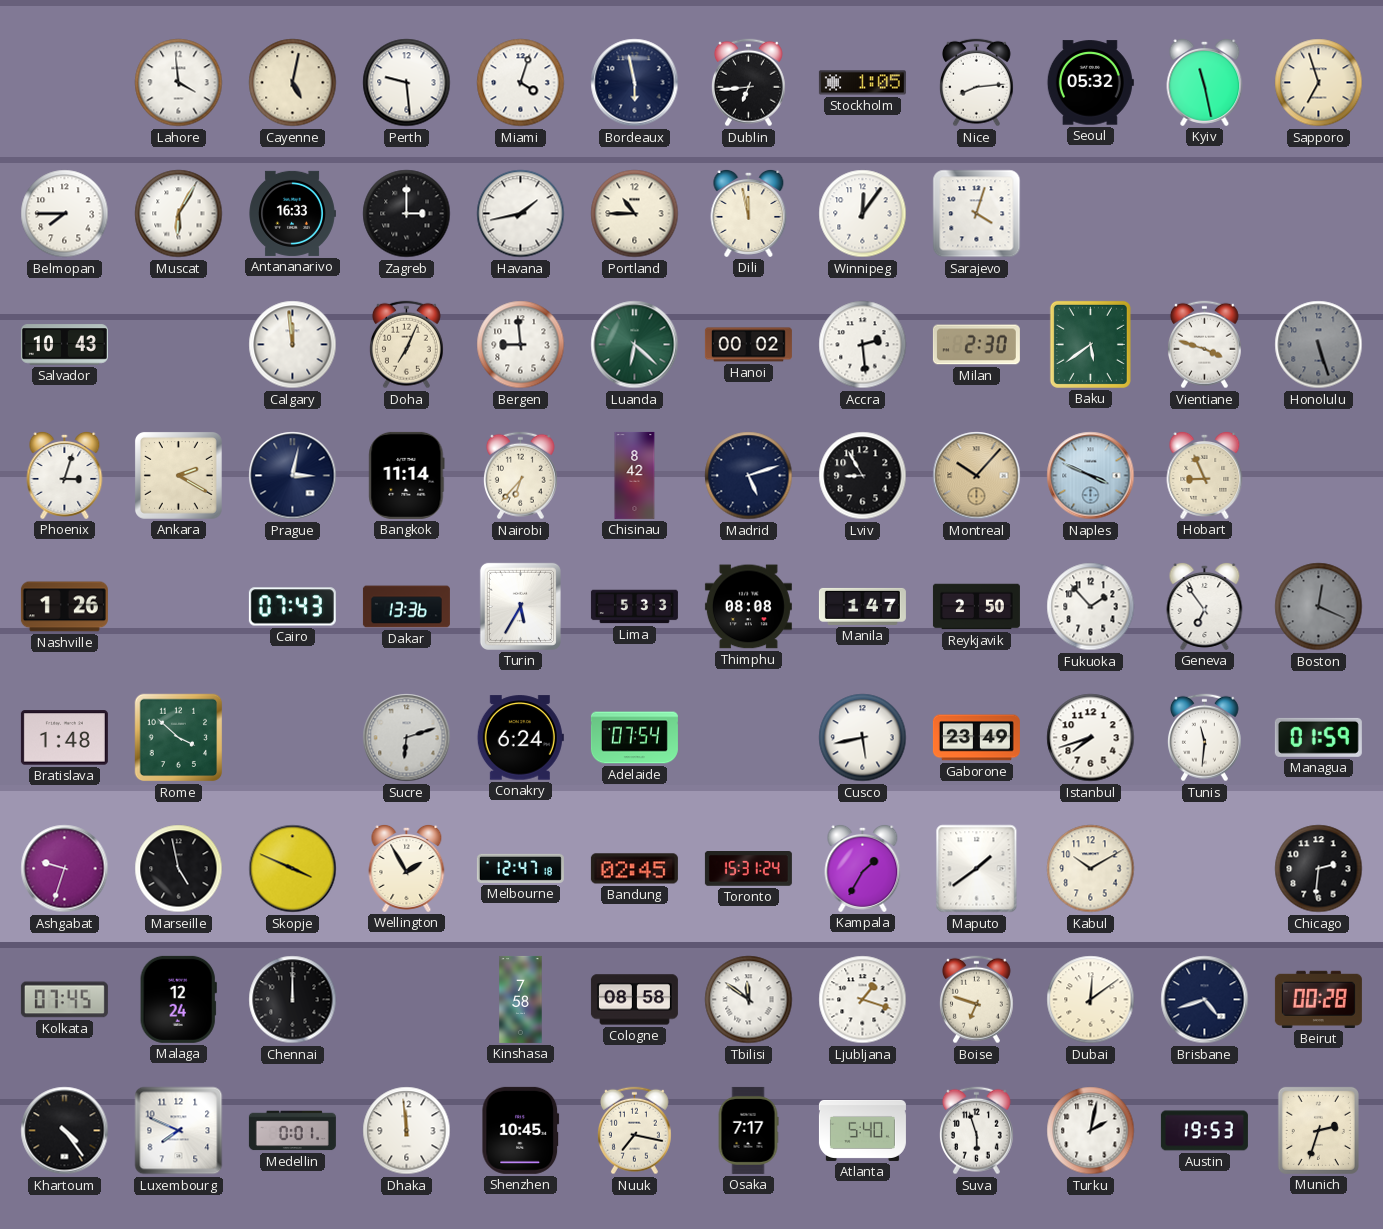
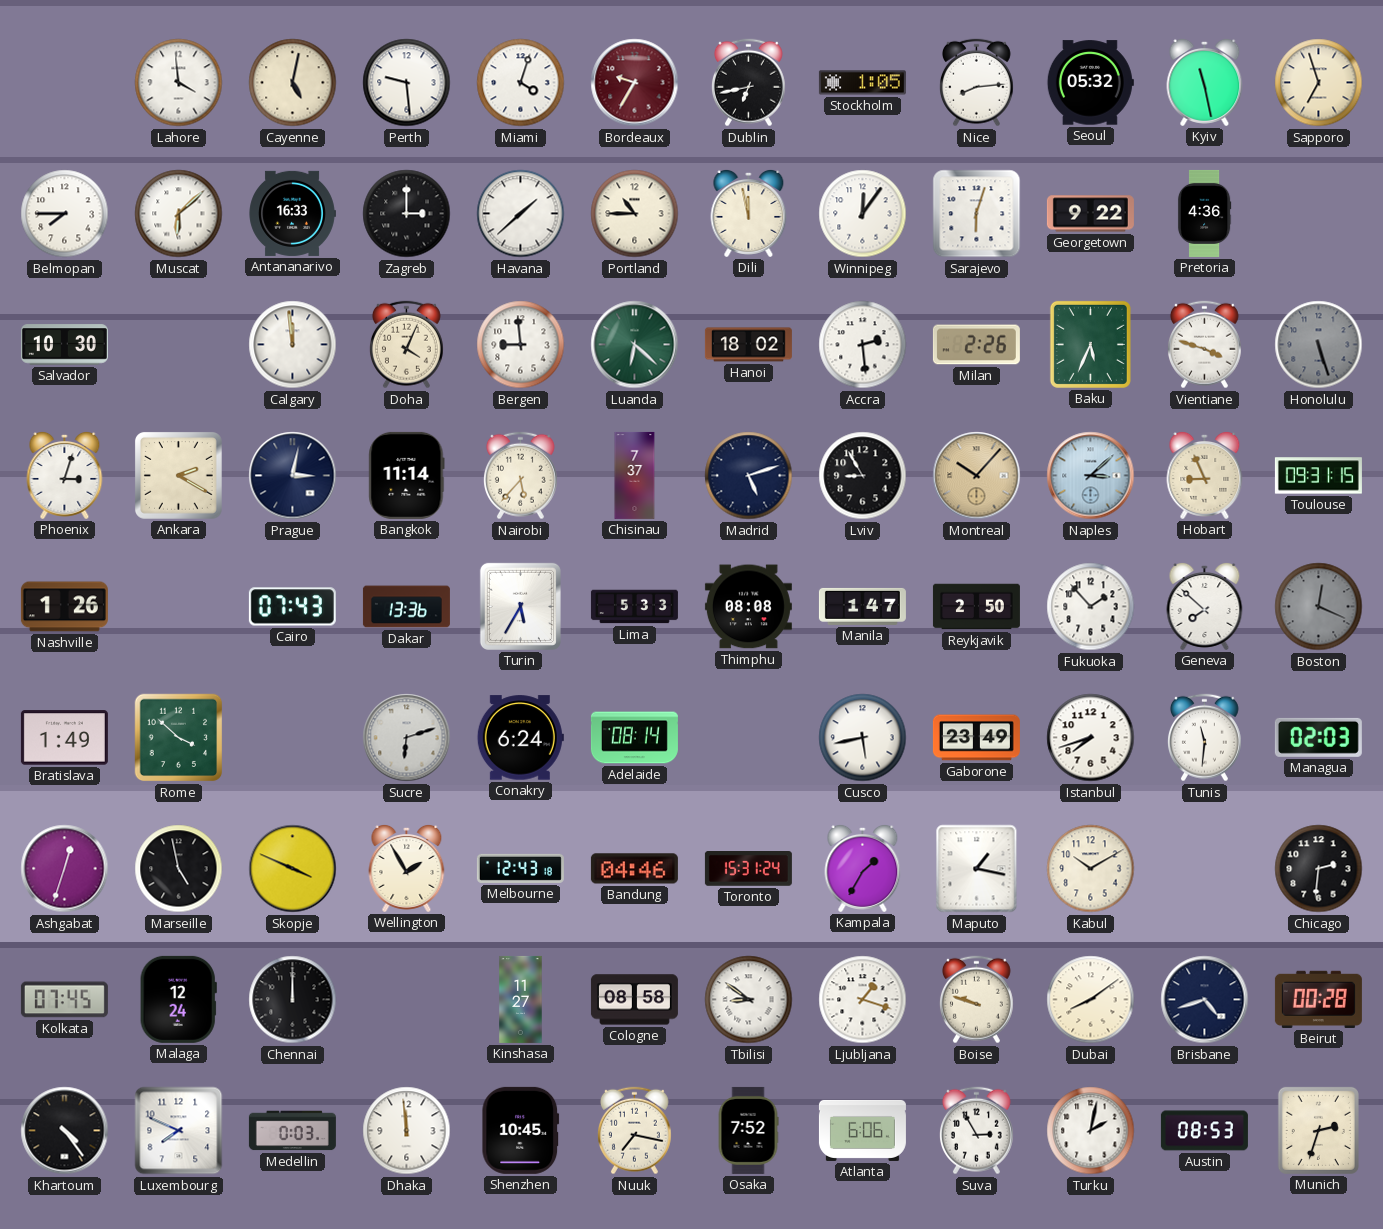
Bordeaux: 5:58 -> 9:35
Bordeaux dial: navy -> burgundy
Dublin: 6:44 -> 6:43
Muscat: 6:05 -> 6:08
Havana: 1:43 -> 1:38
Sarajevo: 4:03 -> 6:03
Georgetown: none -> 9:22
Pretoria: none -> 4:36
Salvador: 10:43 -> 10:30
Doha: 7:04 -> 4:04
Hanoi: 00:02 -> 18:02
Milan: 2:30 -> 2:26
Baku: 5:39 -> 5:34
Nairobi: 6:37 -> 5:37
Chisinau: 8:42 -> 7:37
Naples: 3:49 -> 3:08
Toulouse: none -> 09:31
Geneva: 6:54 -> 7:52
Bratislava: 1:48 -> 1:49
Adelaide: 07:54 -> 08:14
Managua: 01:59 -> 02:03
Ashgabat: 9:33 -> 12:33
Melbourne: 12:47 -> 12:43
Bandung: 02:45 -> 04:46
Maputo: 1:39 -> 1:17
Kinshasa: 7:58 -> 11:27
Tbilisi: 11:51 -> 8:51
Boise: 6:48 -> 9:48
Dubai: 12:09 -> 8:09
Medellin: 0:01 -> 0:03
Osaka: 7:17 -> 7:52
Atlanta: 5:40 -> 6:06
Suva: 5:57 -> 2:55
Austin: 19:53 -> 08:53
